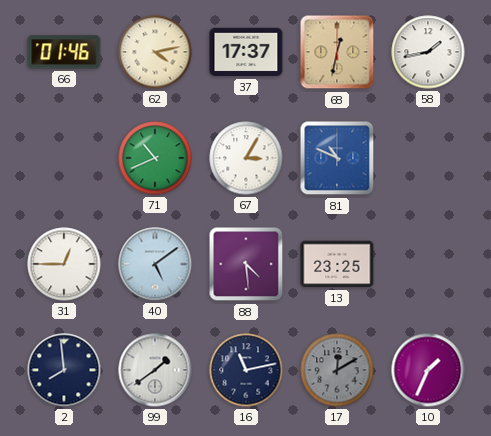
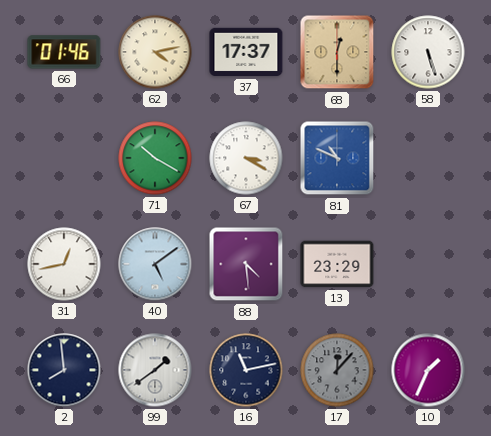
68: 12:32 -> 12:30
58: 1:43 -> 5:27
71: 10:41 -> 10:20
67: 3:05 -> 3:20
31: 12:45 -> 12:43
13: 23:25 -> 23:29
17: 12:10 -> 12:07
